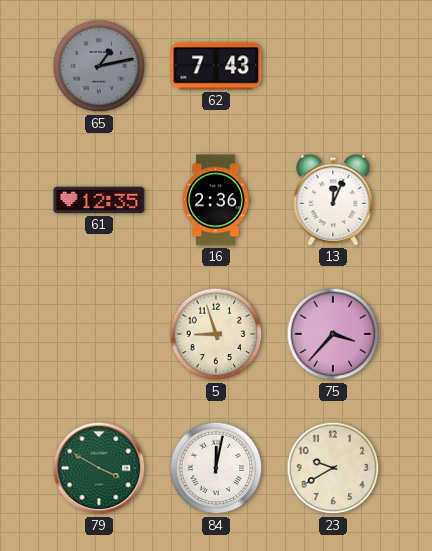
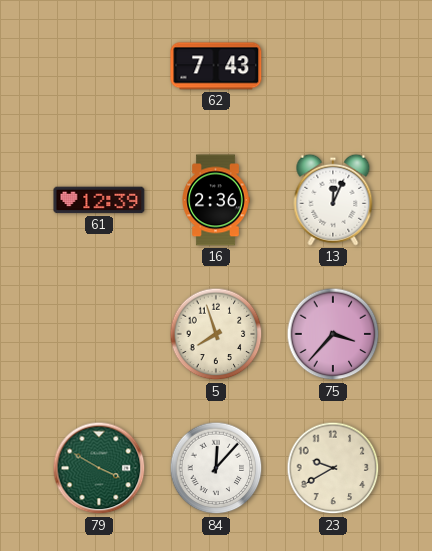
65: 1:13 -> none
61: 12:35 -> 12:39
5: 8:57 -> 7:57
84: 12:02 -> 12:07
